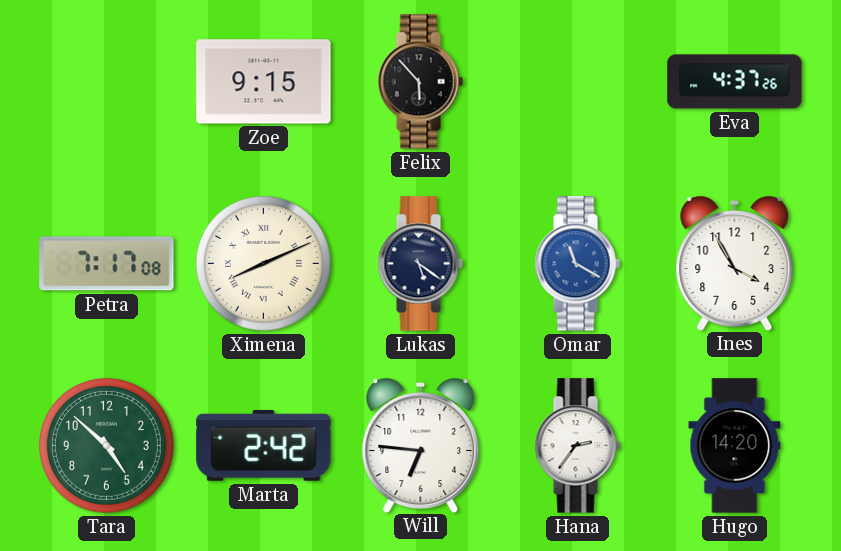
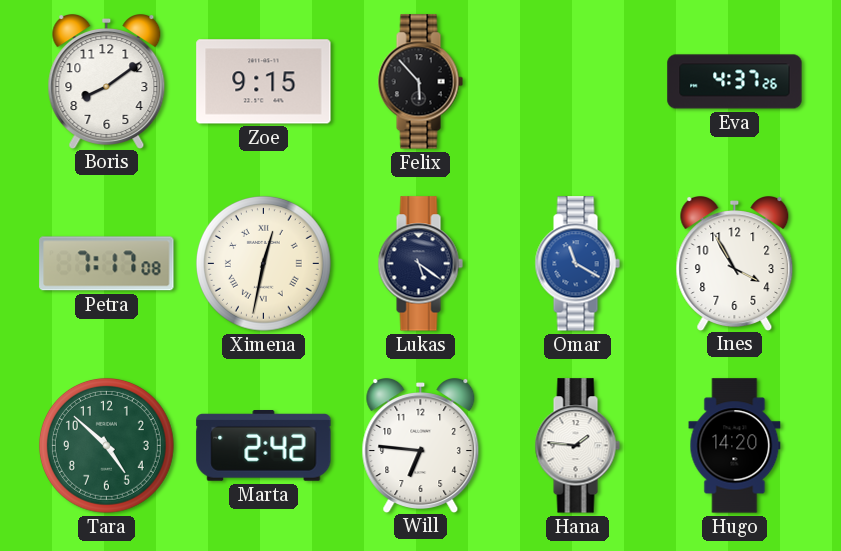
Boris: none -> 8:09
Ximena: 8:11 -> 12:32
Hana: 2:36 -> 1:46
